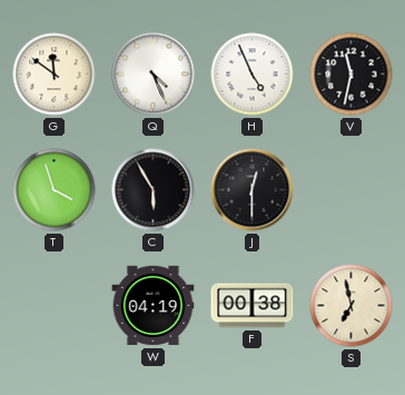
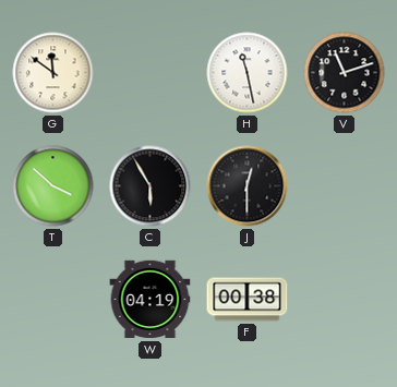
Q: 4:26 -> none
H: 4:56 -> 11:28
V: 11:32 -> 11:12
T: 3:57 -> 3:52
S: 6:58 -> none
